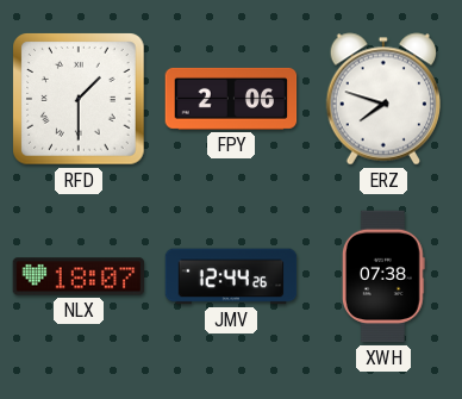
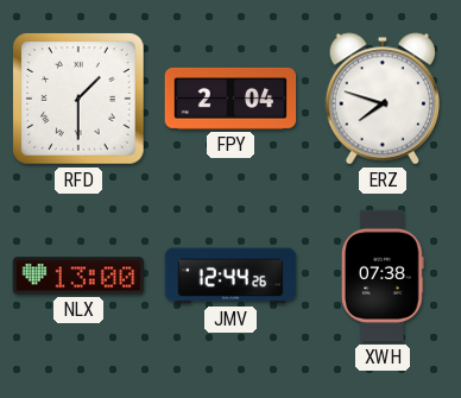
FPY: 2:06 -> 2:04
NLX: 18:07 -> 13:00
